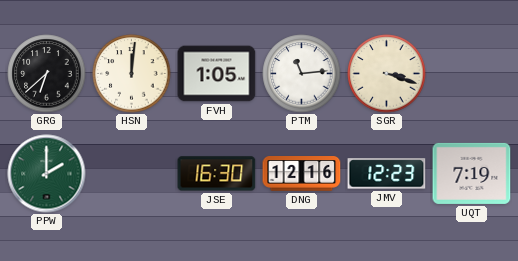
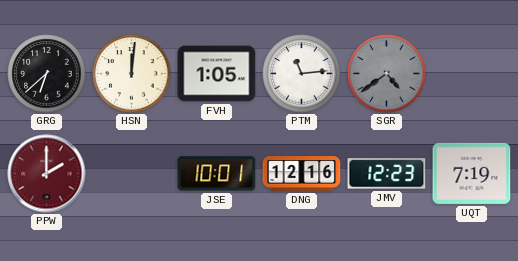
SGR: 3:18 -> 4:39
SGR dial: cream -> grey
PPW dial: green -> burgundy
JSE: 16:30 -> 10:01
